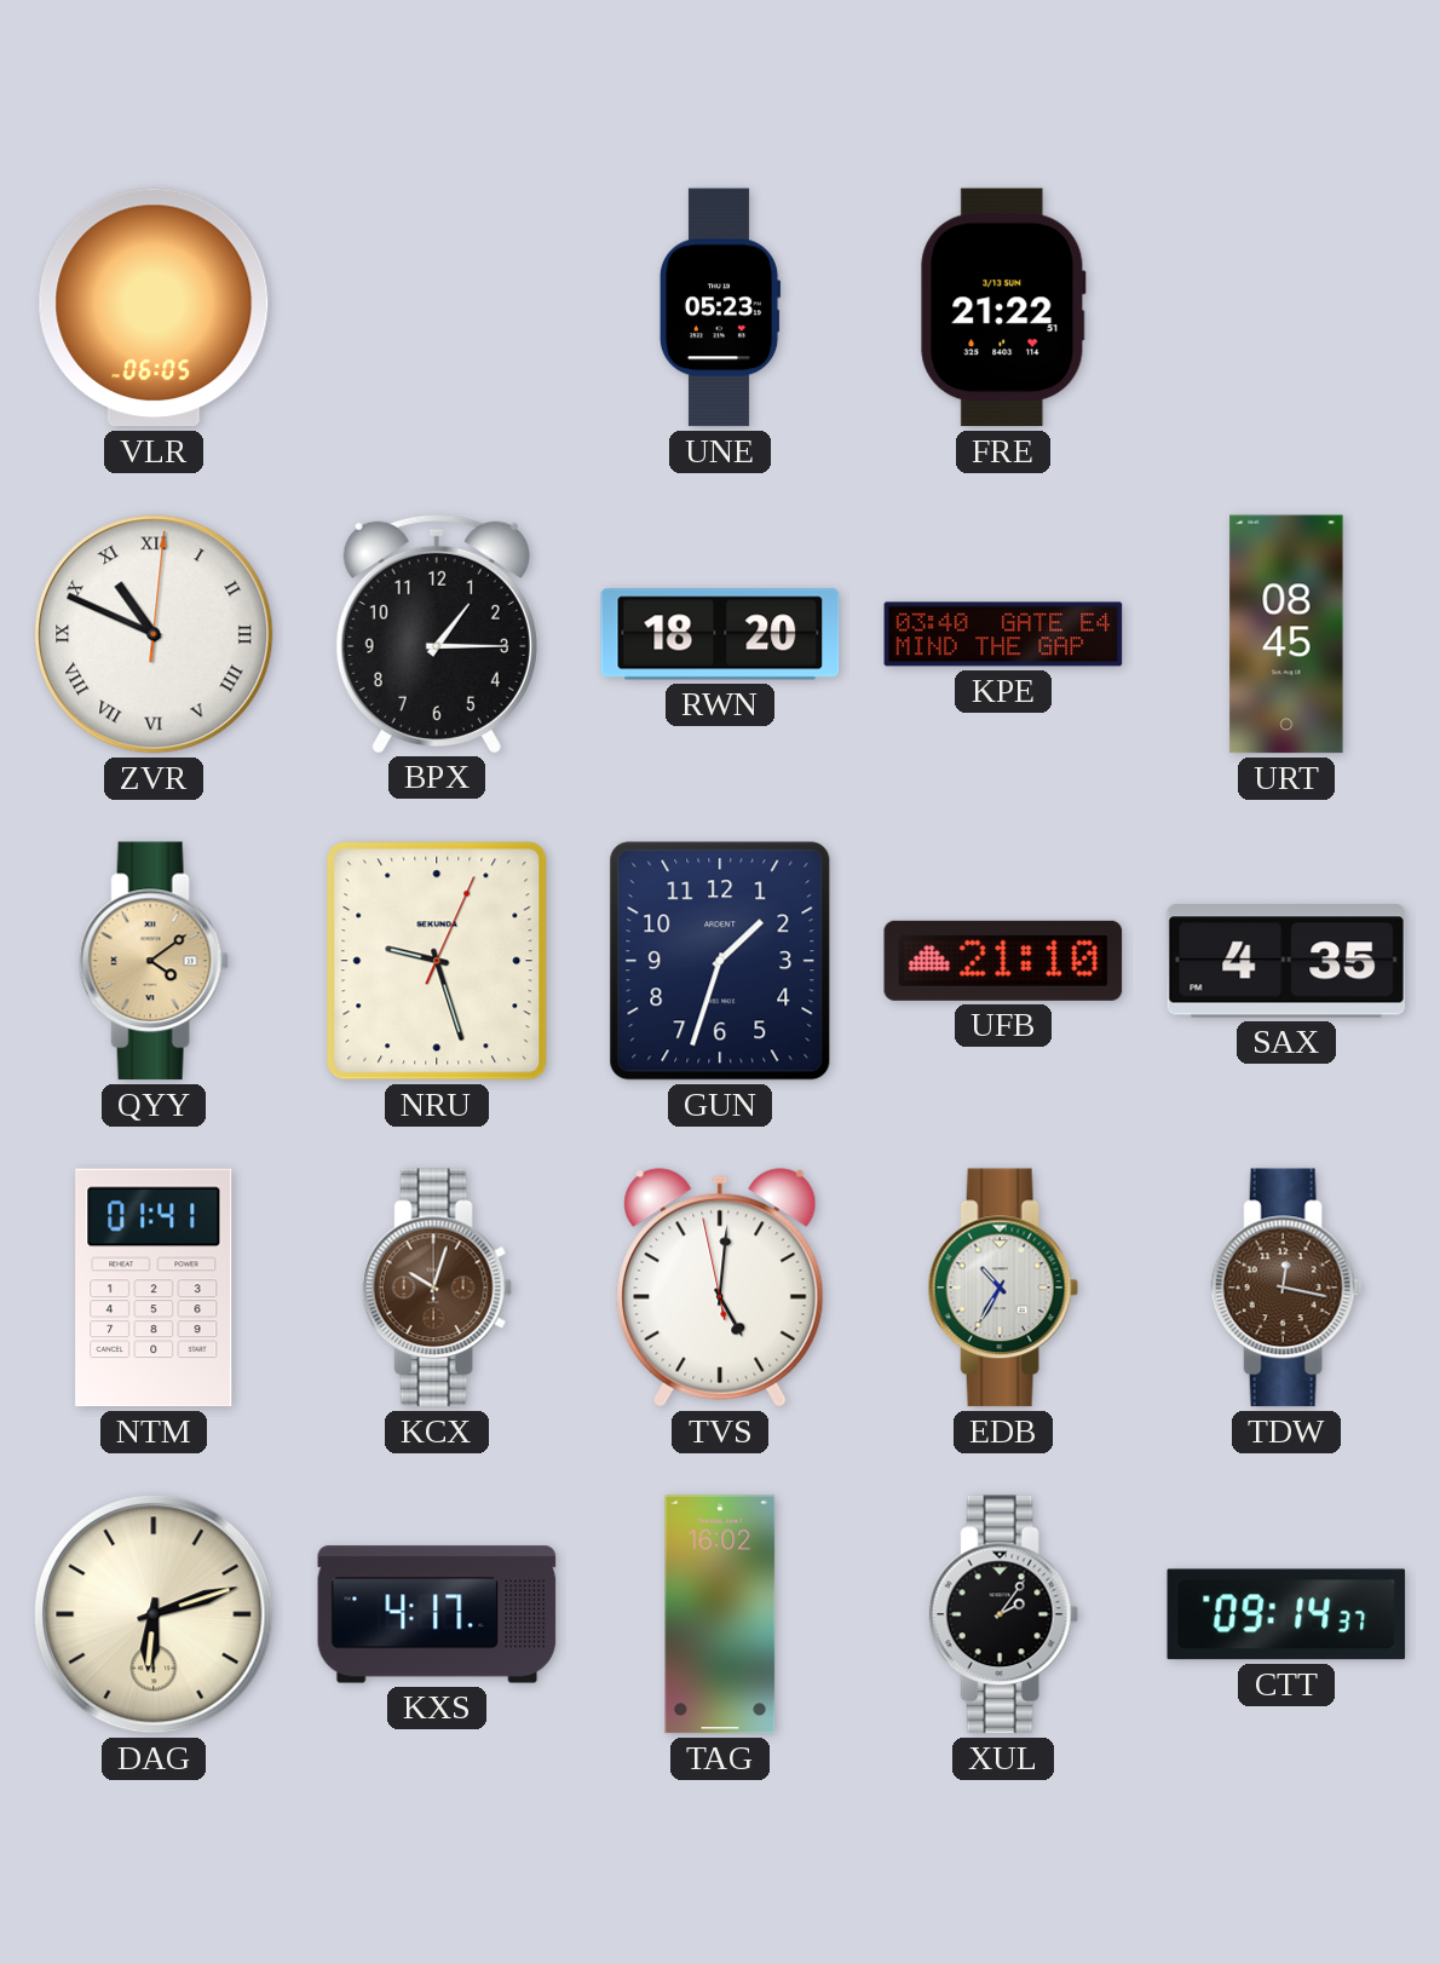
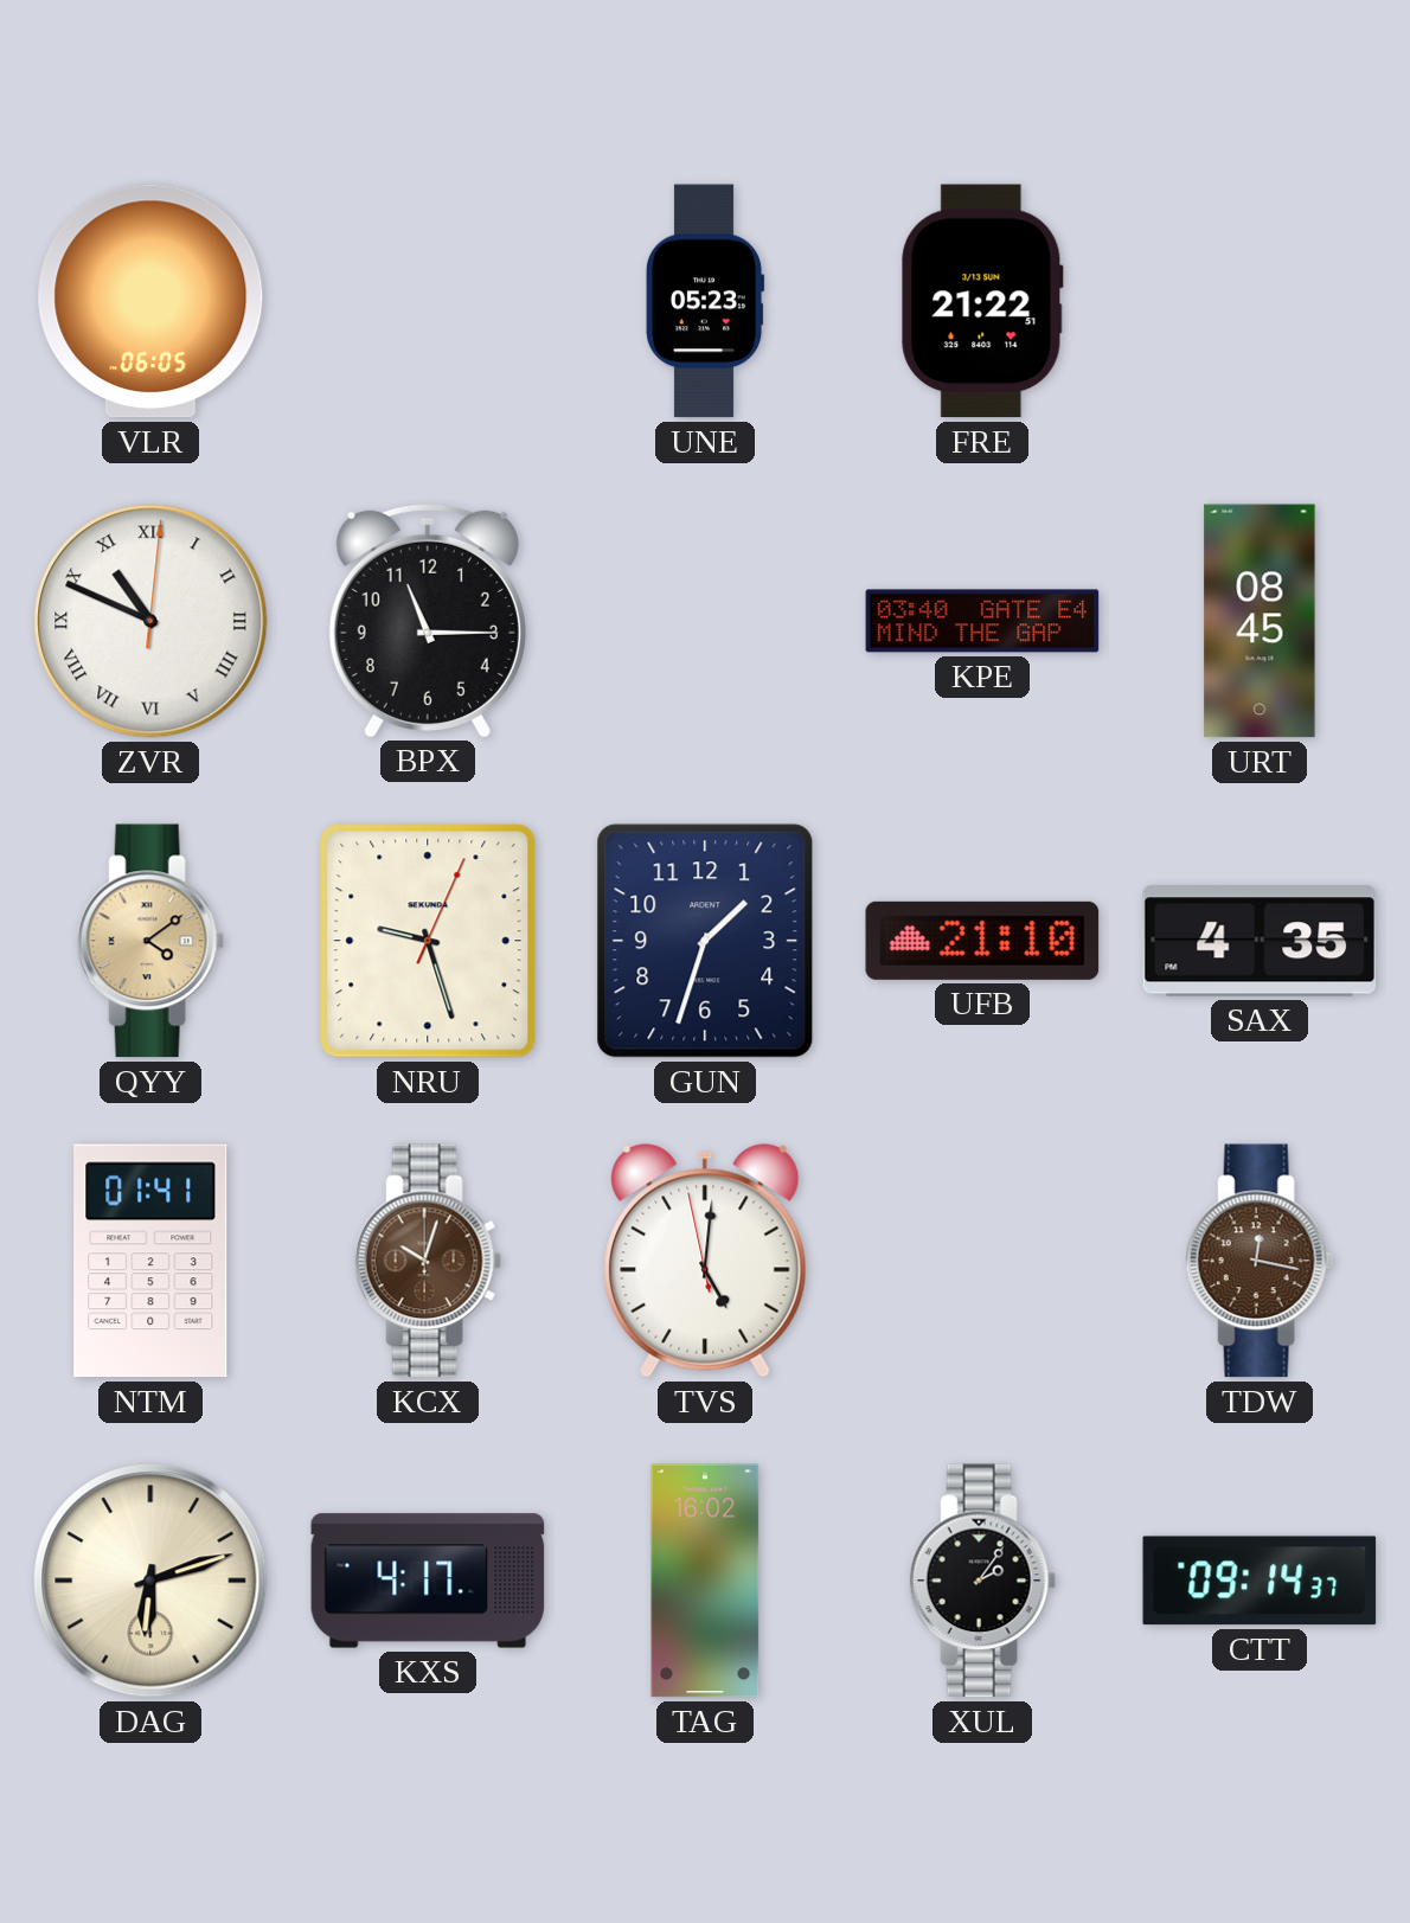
BPX: 1:15 -> 11:15
RWN: 18:20 -> none
EDB: 10:35 -> none
